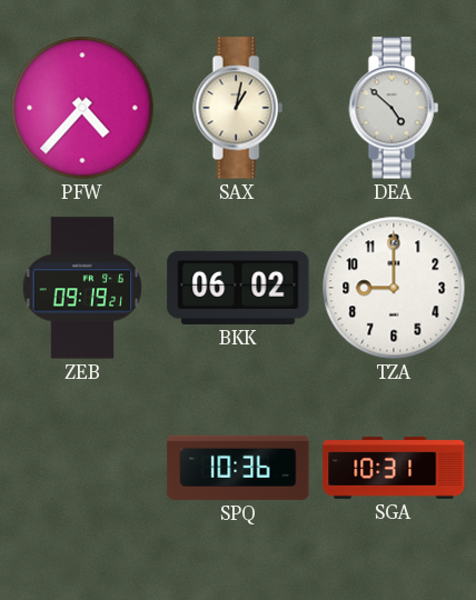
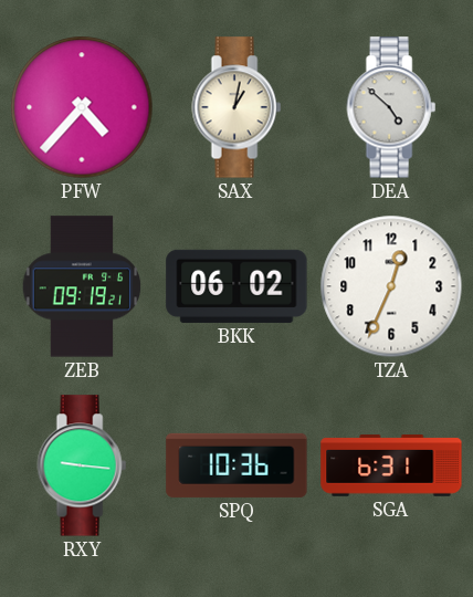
TZA: 9:00 -> 12:34
RXY: none -> 9:16
SGA: 10:31 -> 6:31
